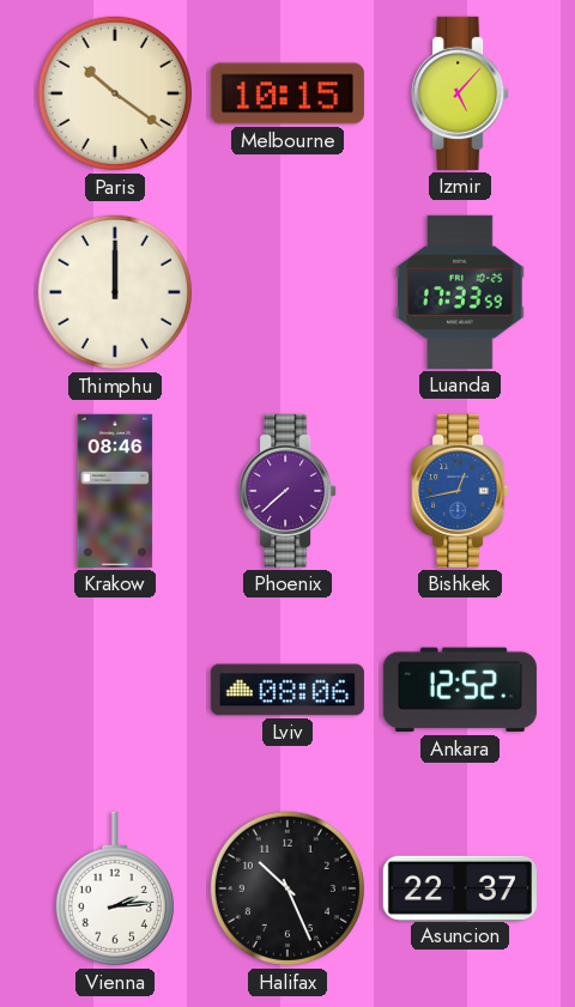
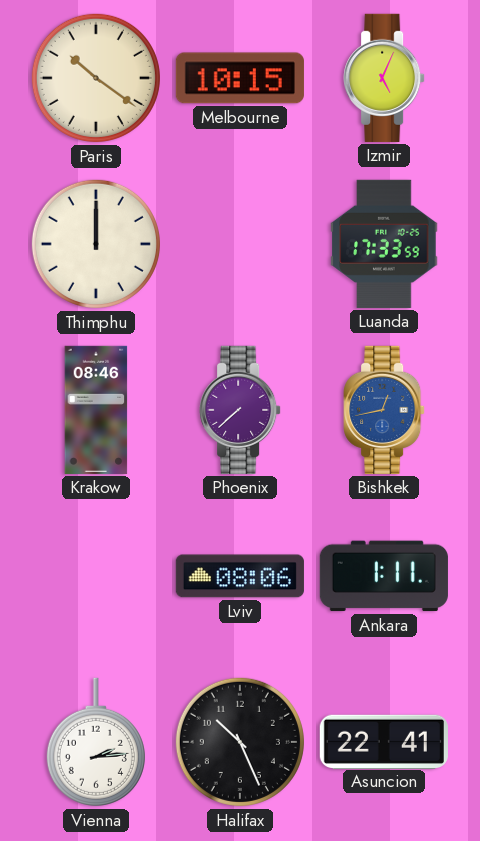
Izmir: 5:07 -> 5:04
Ankara: 12:52 -> 1:11
Asuncion: 22:37 -> 22:41
